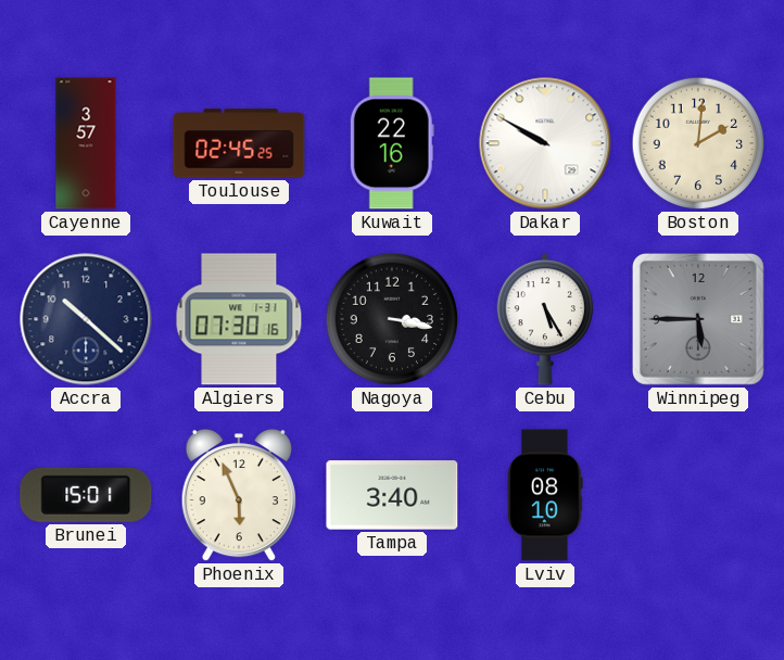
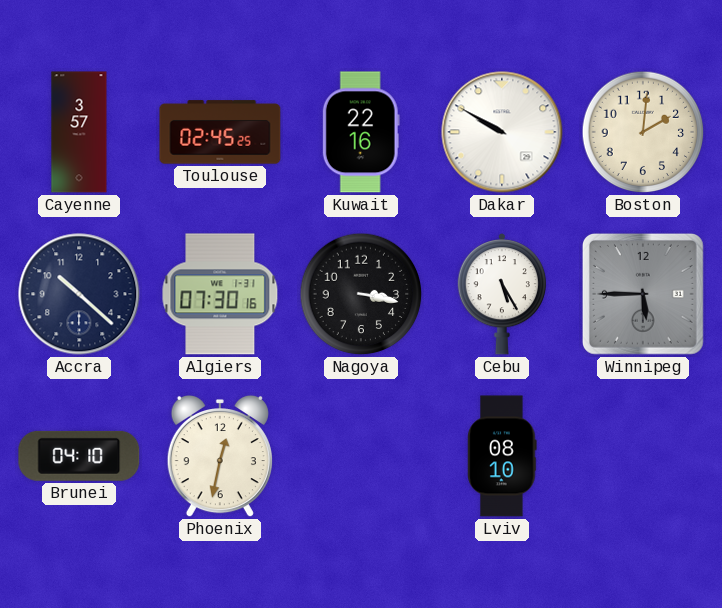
Brunei: 15:01 -> 04:10
Phoenix: 5:56 -> 12:32
Tampa: 3:40 -> none
